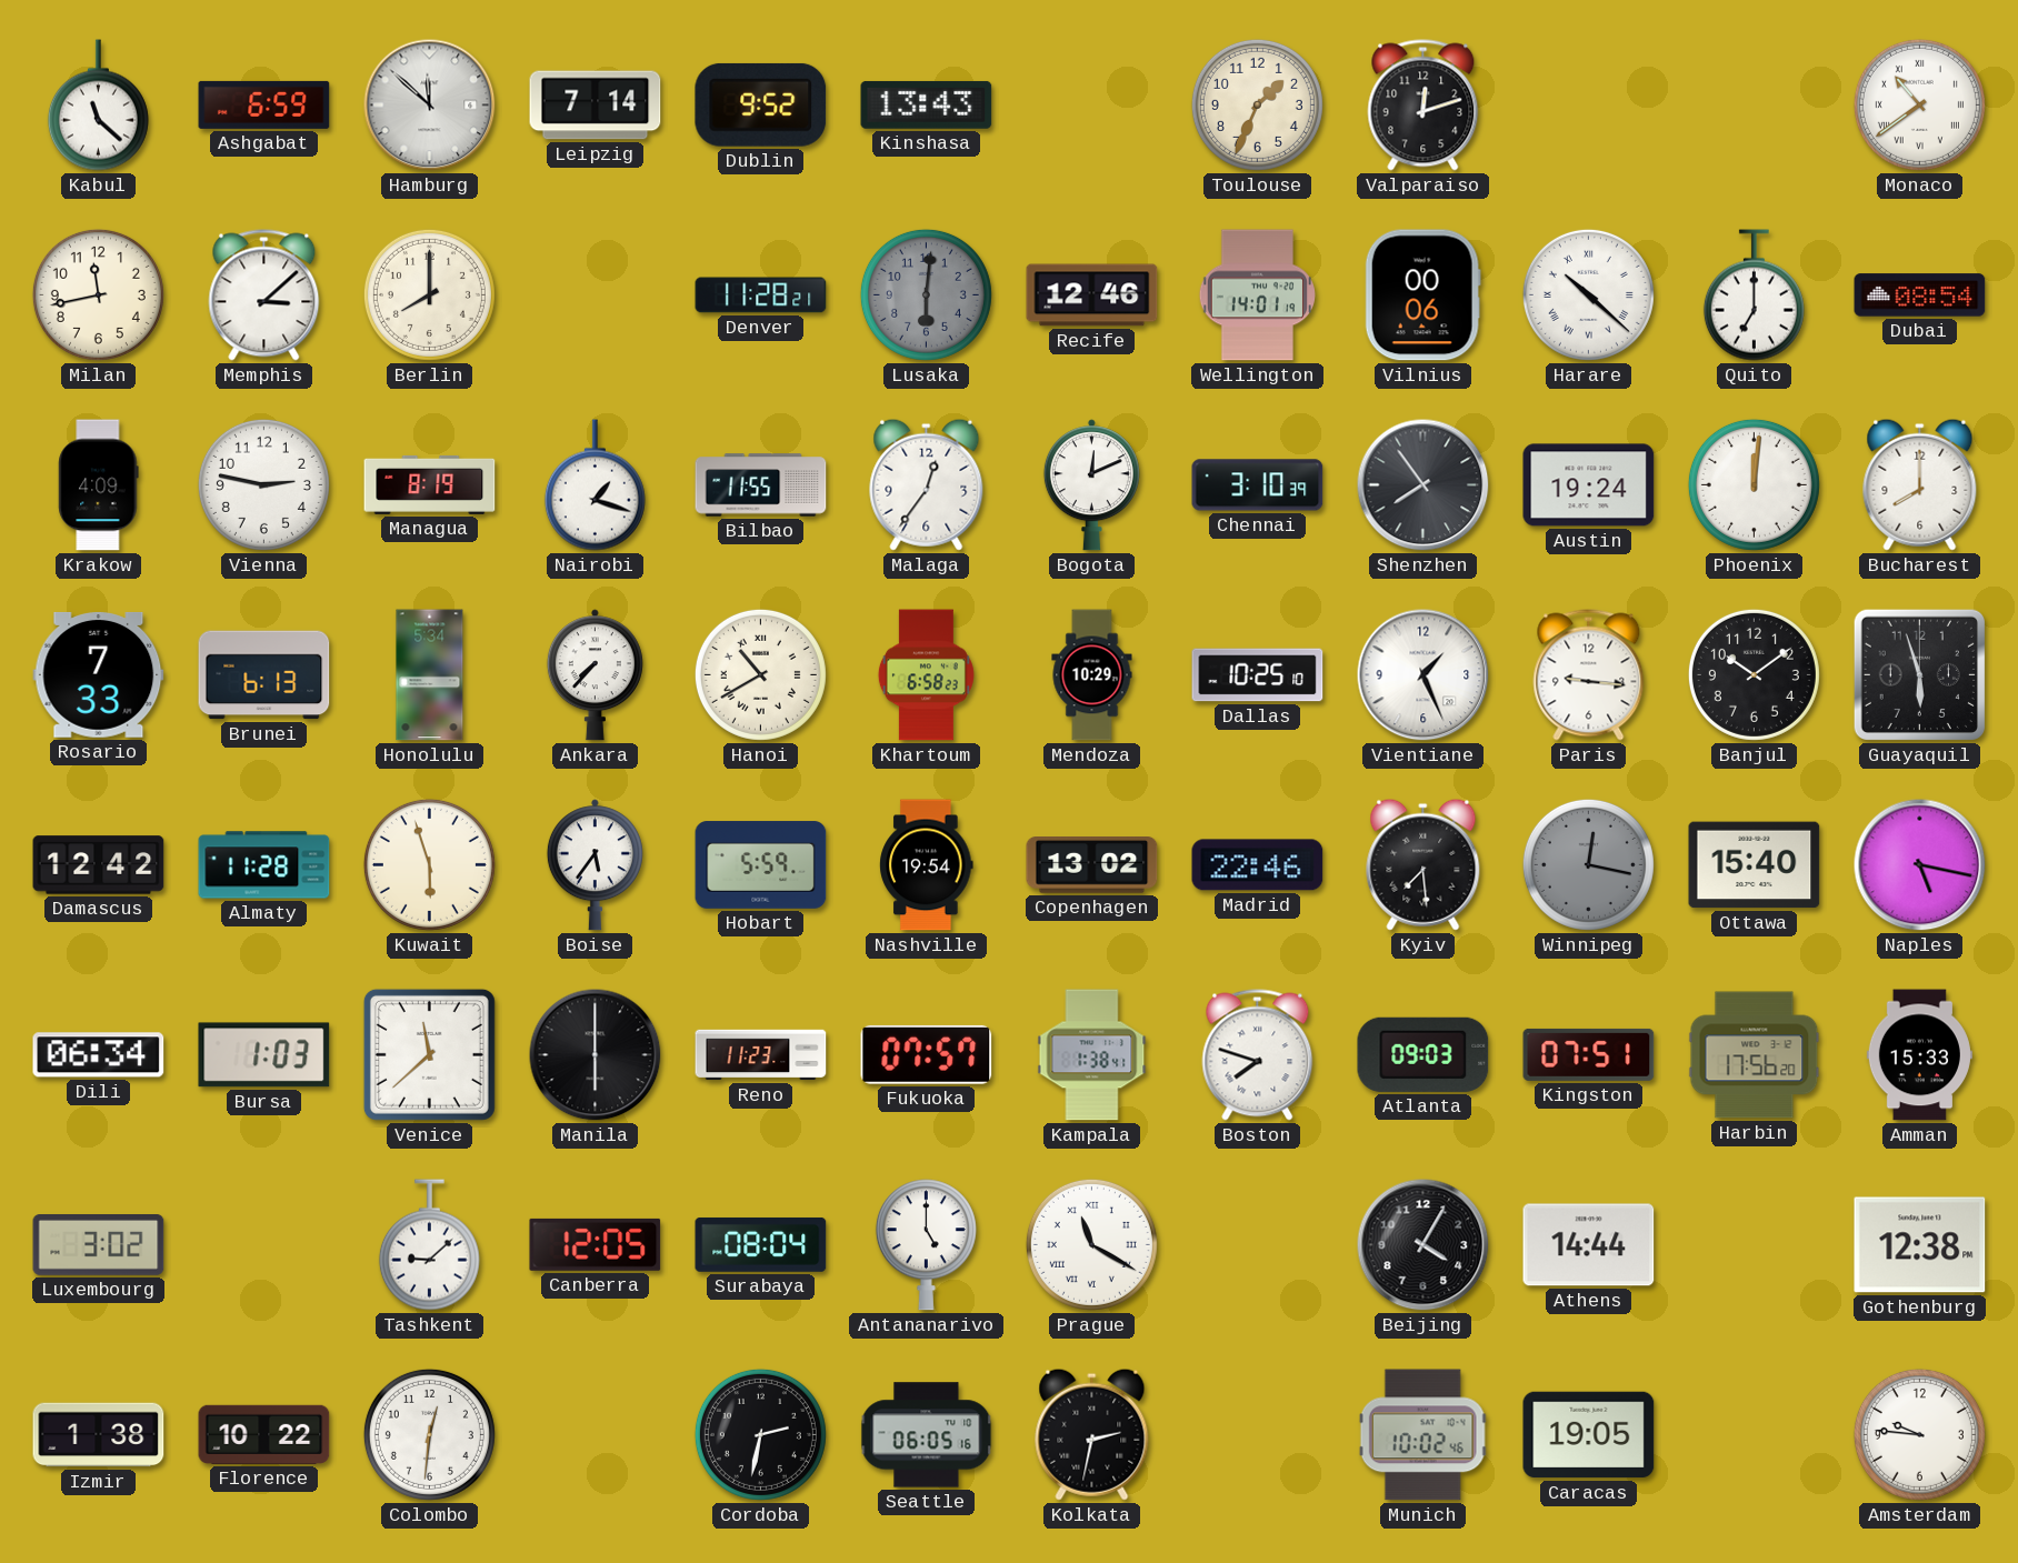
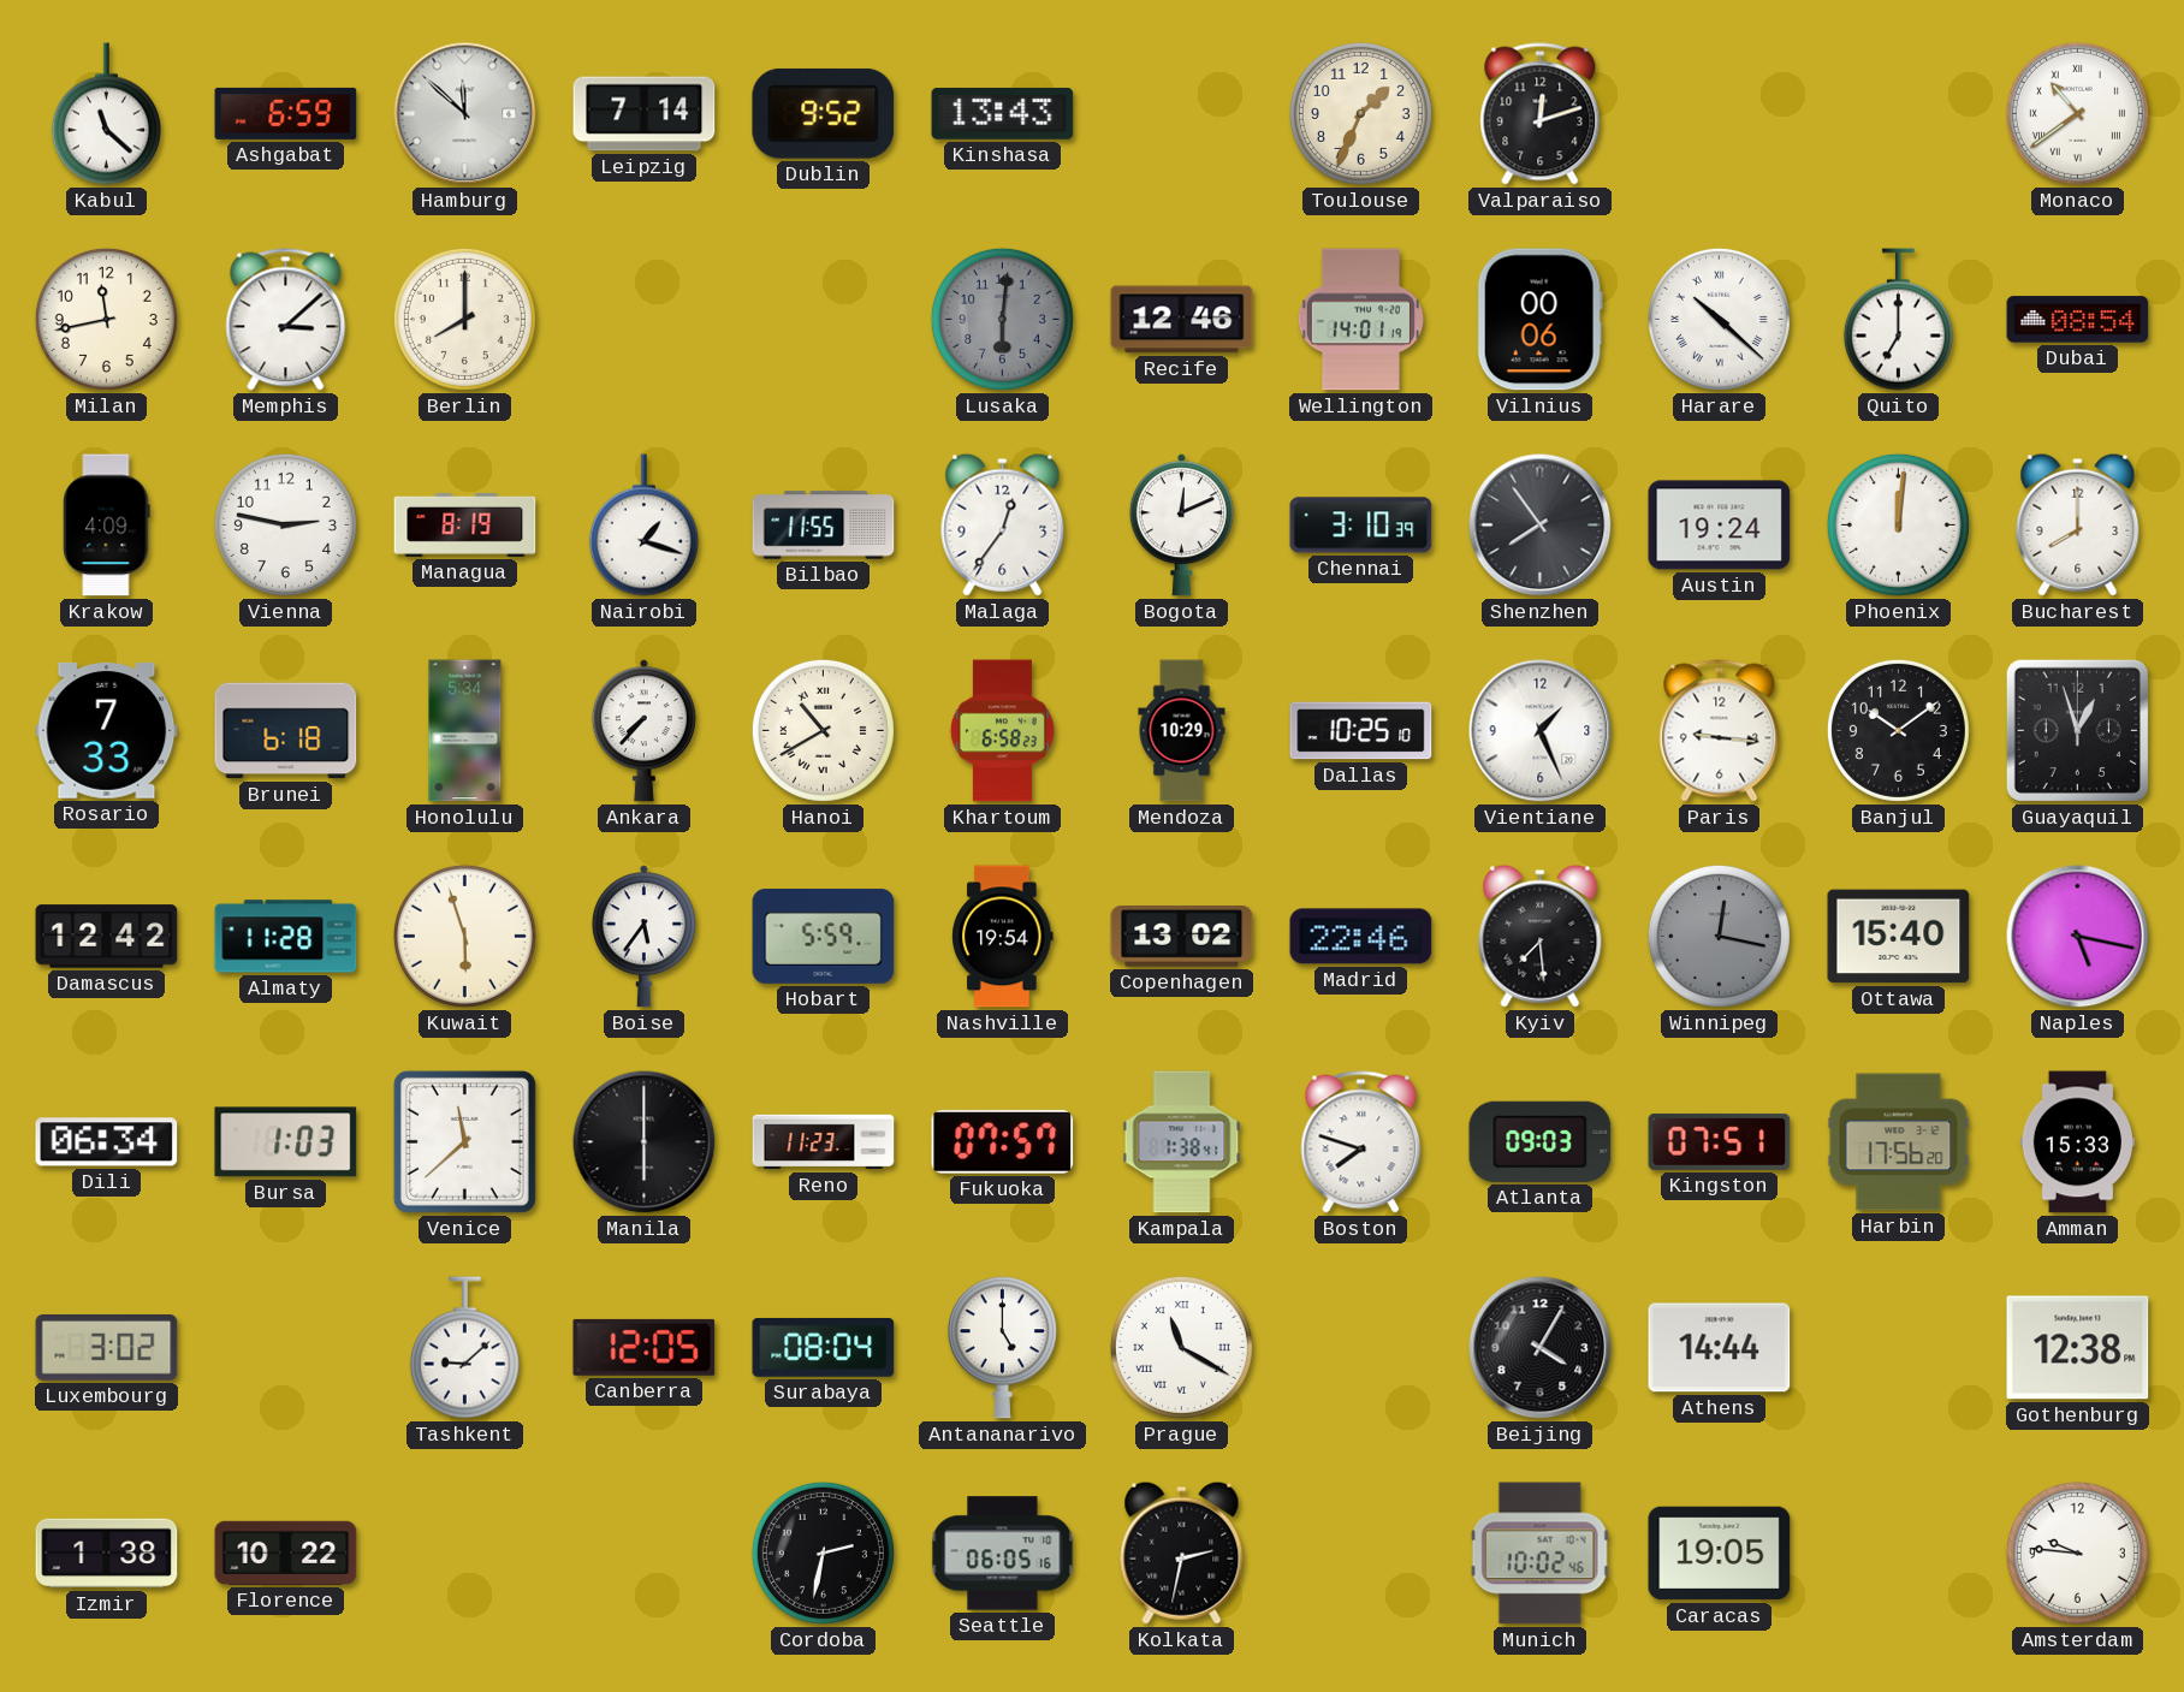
Denver: 11:28 -> none
Brunei: 6:13 -> 6:18
Guayaquil: 5:57 -> 12:57
Colombo: 12:31 -> none
